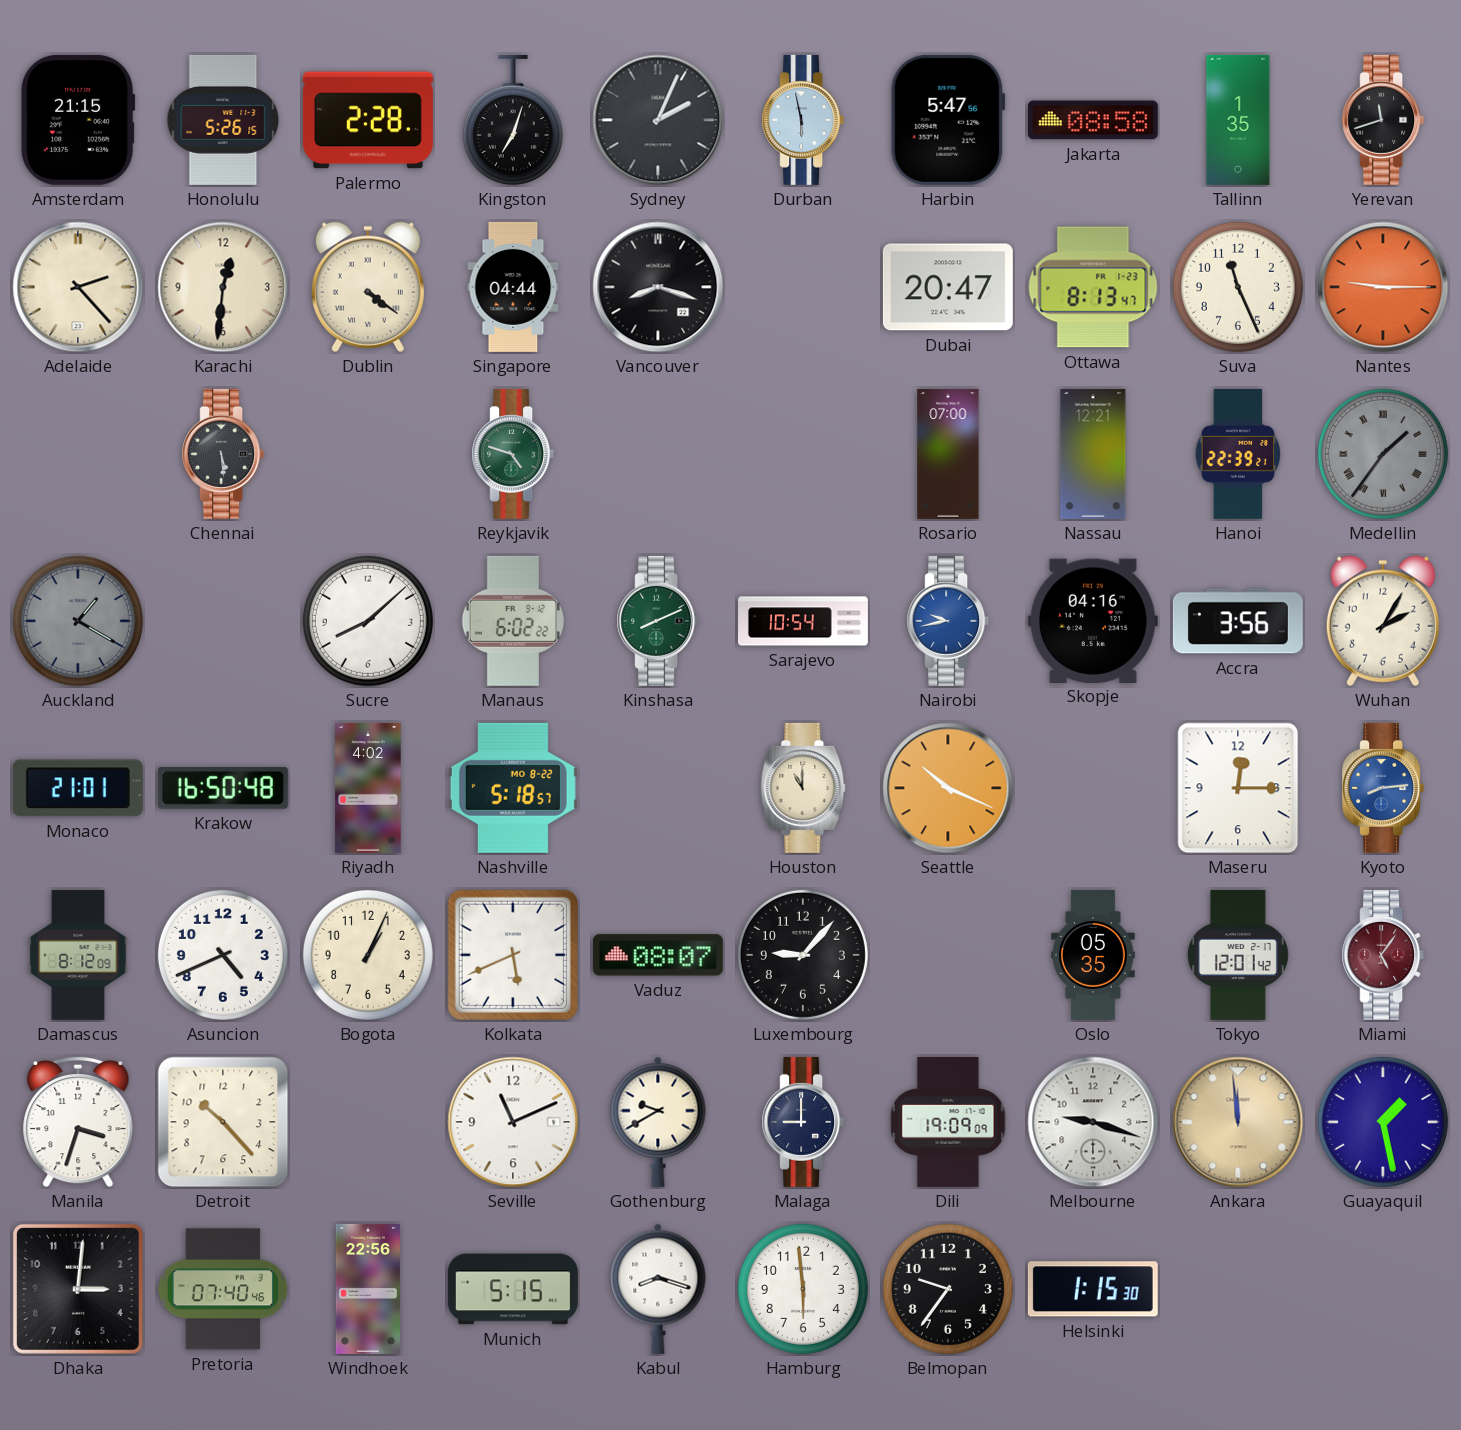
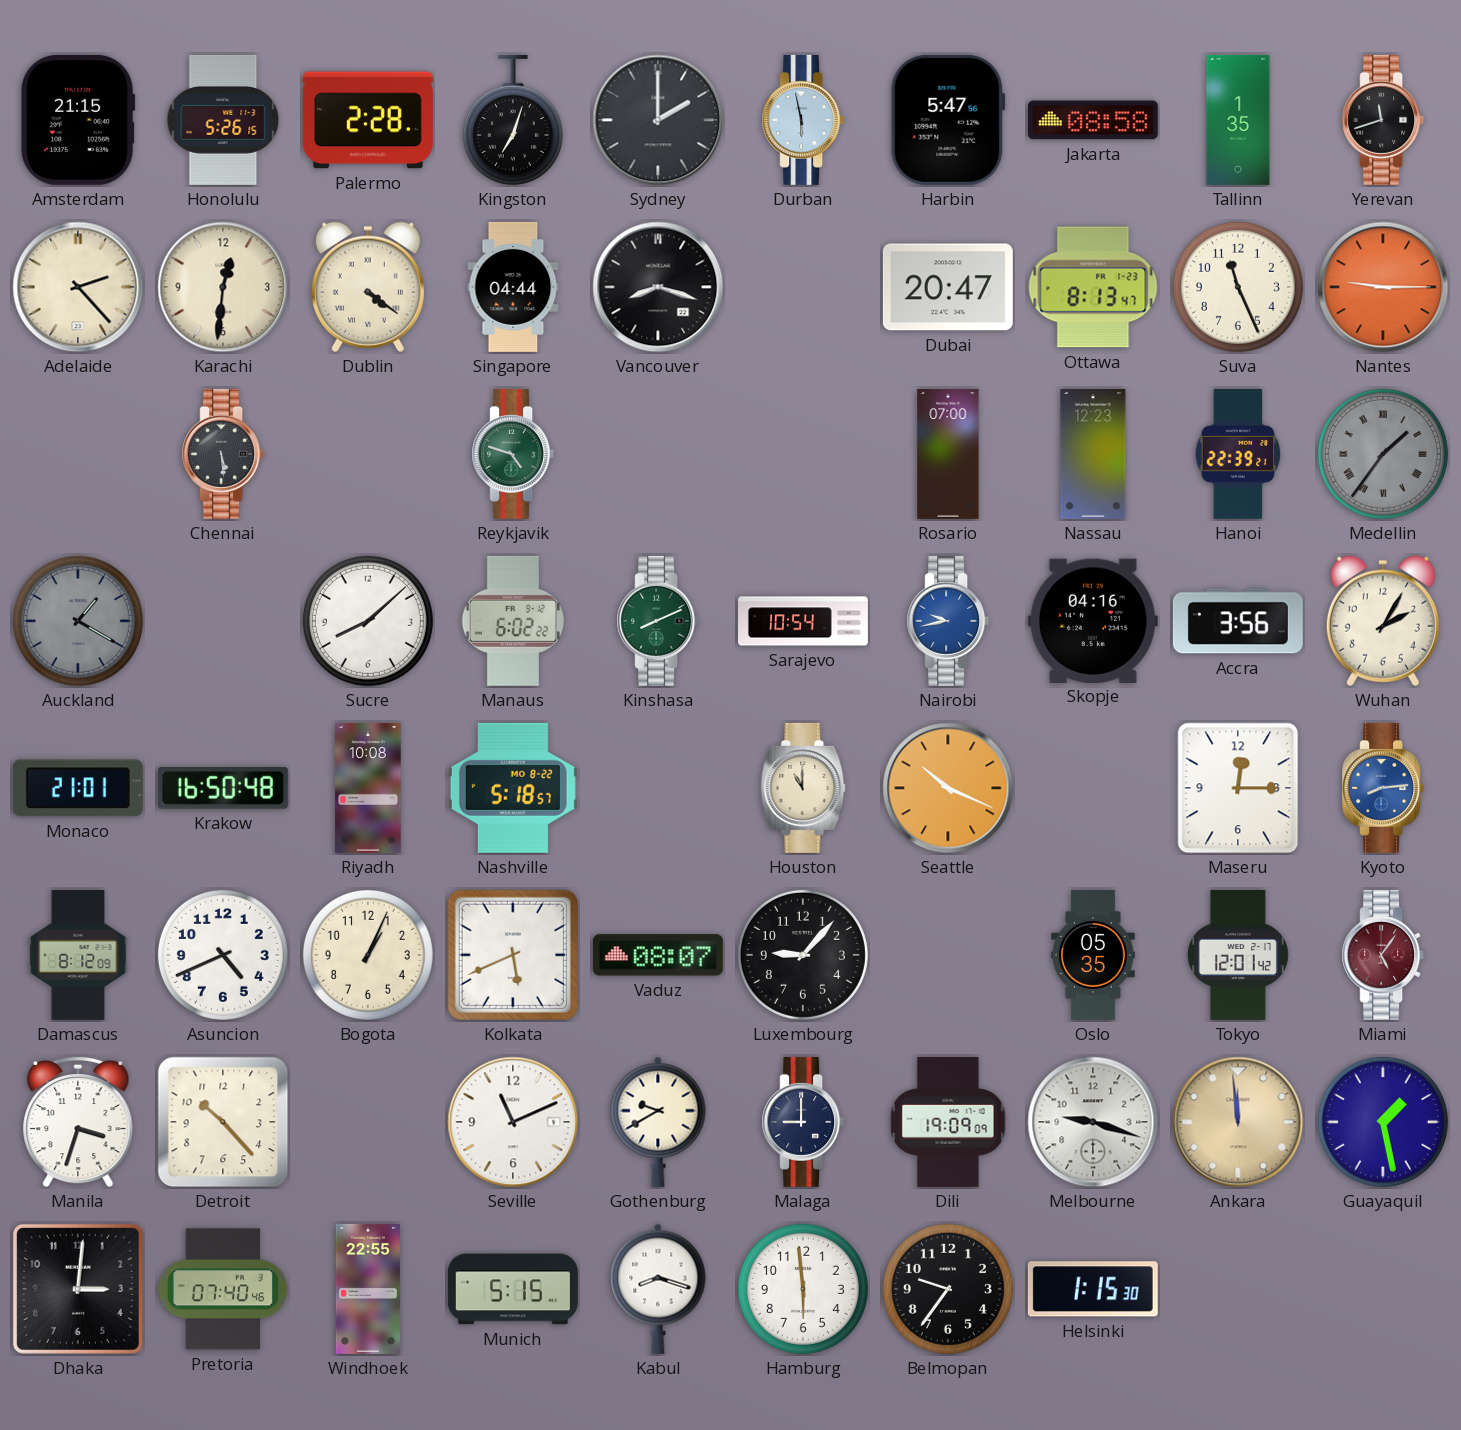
Sydney: 2:04 -> 2:00
Nassau: 12:21 -> 12:23
Riyadh: 4:02 -> 10:08
Windhoek: 22:56 -> 22:55
